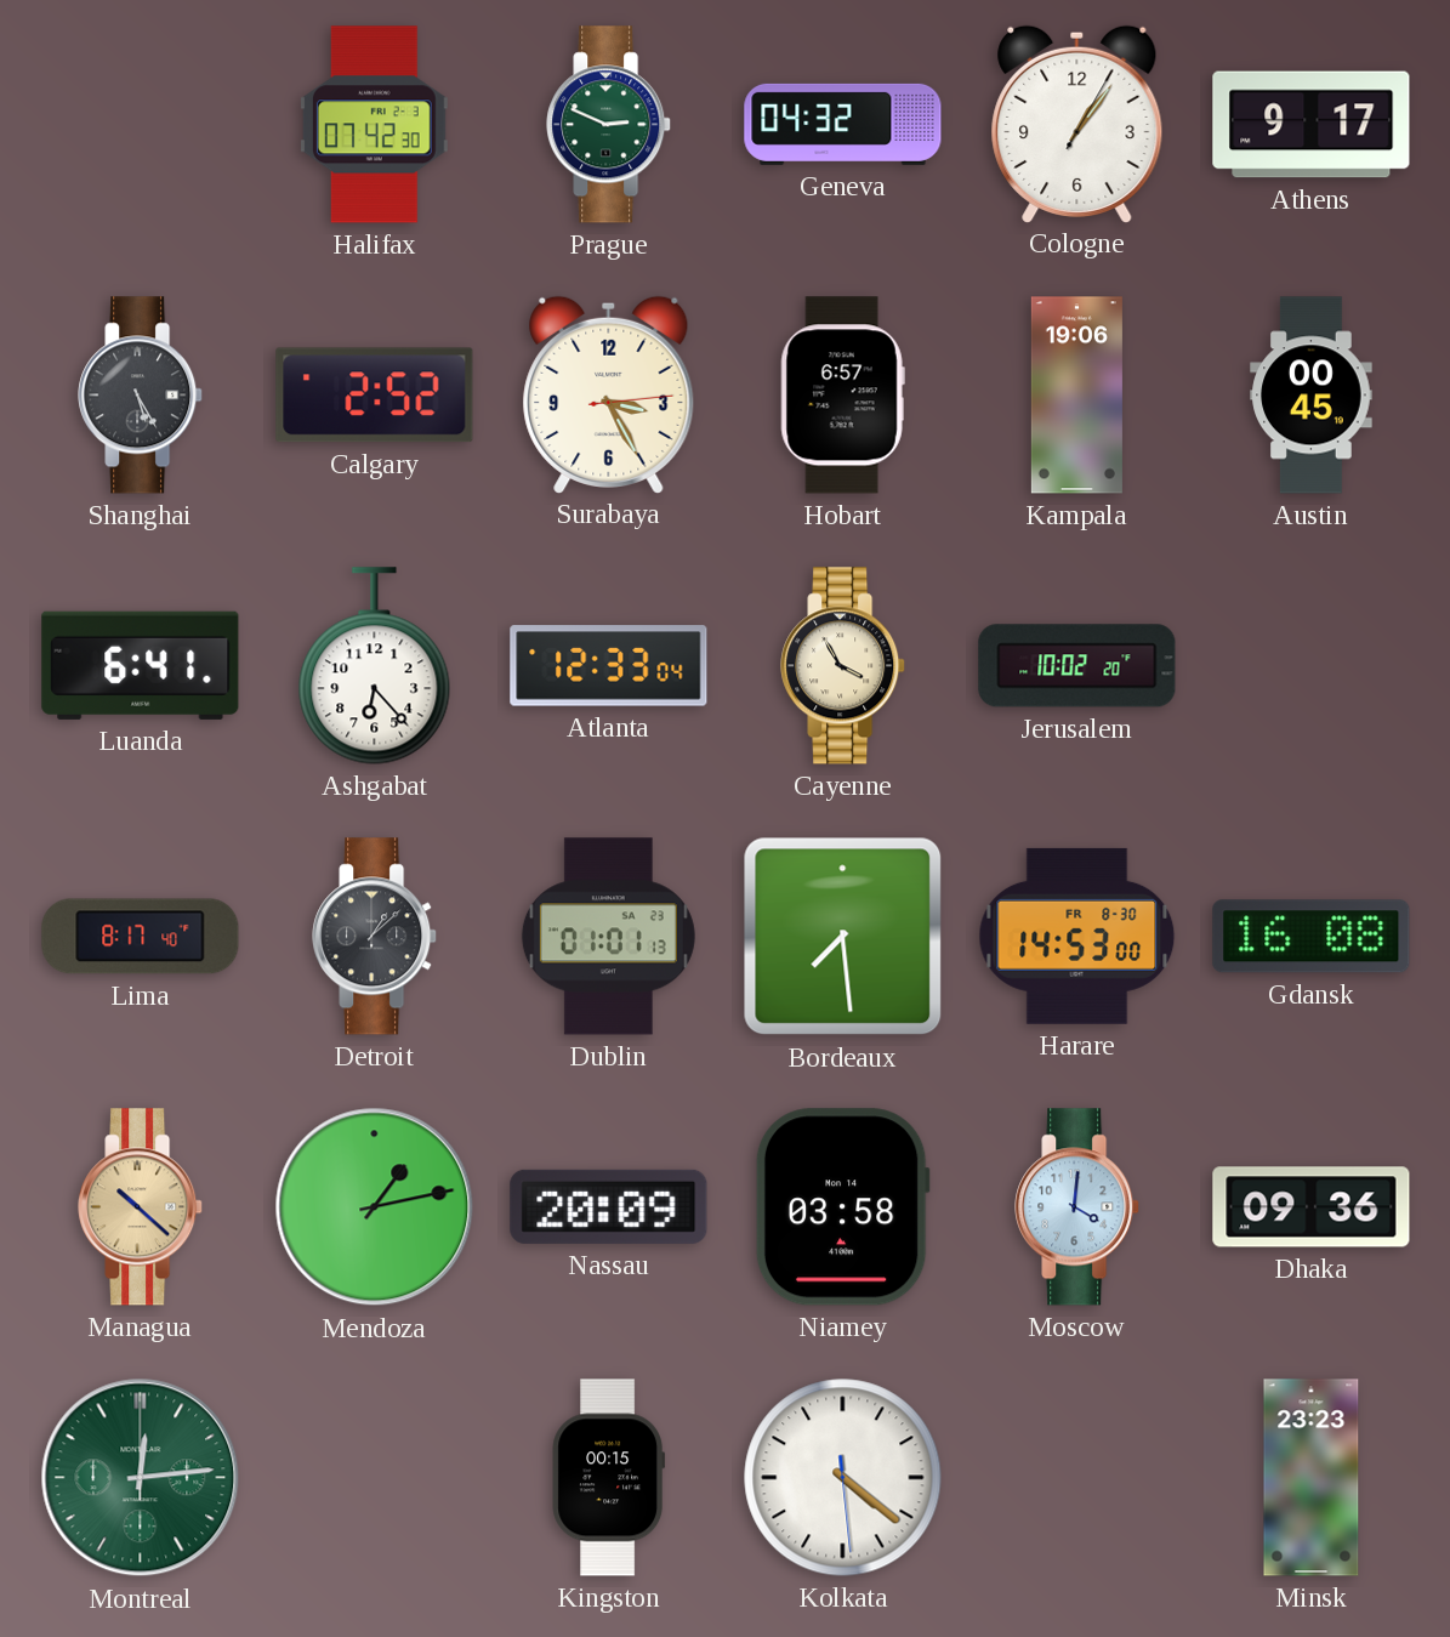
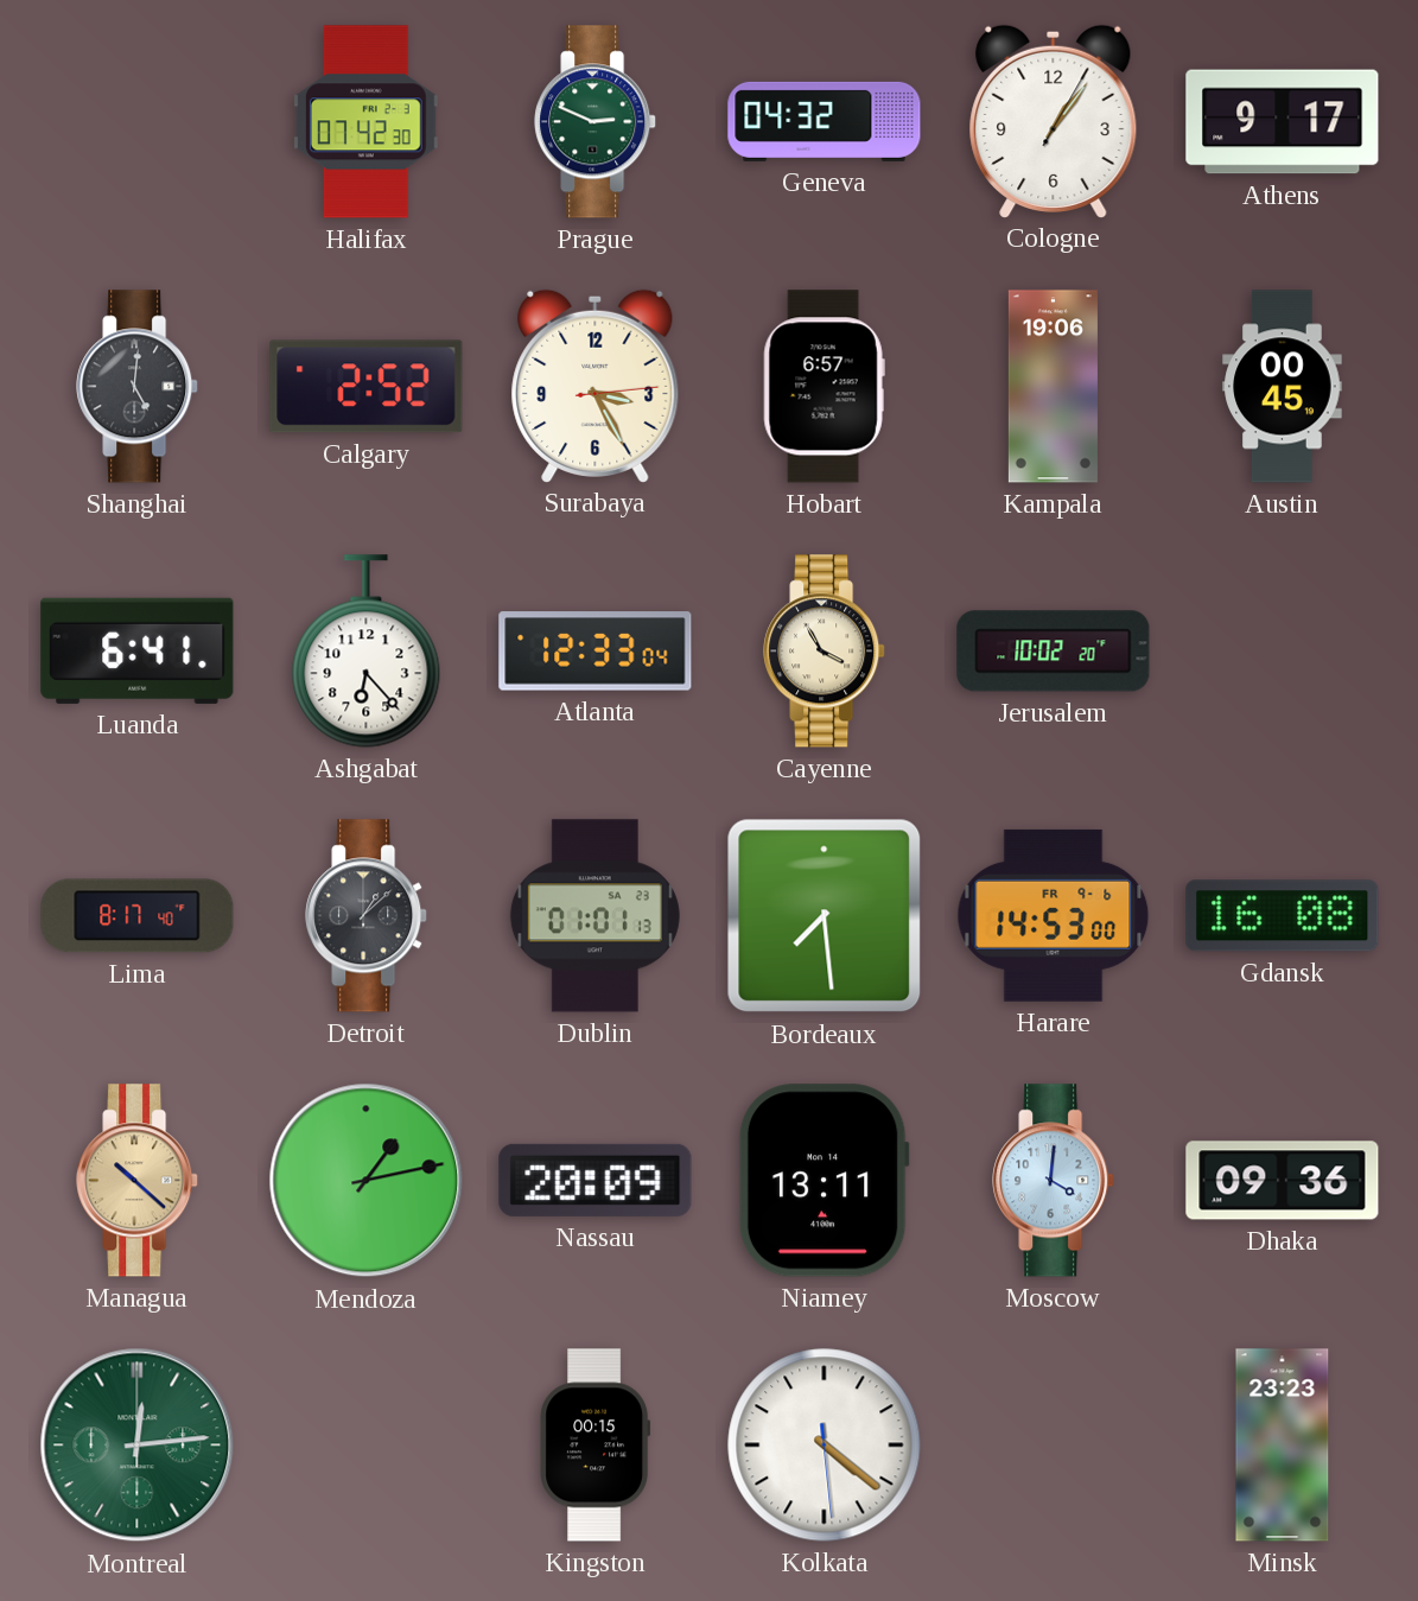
Shanghai: 5:25 -> 5:01
Harare date: FR 8-30 -> FR 9-6
Niamey: 03:58 -> 13:11
